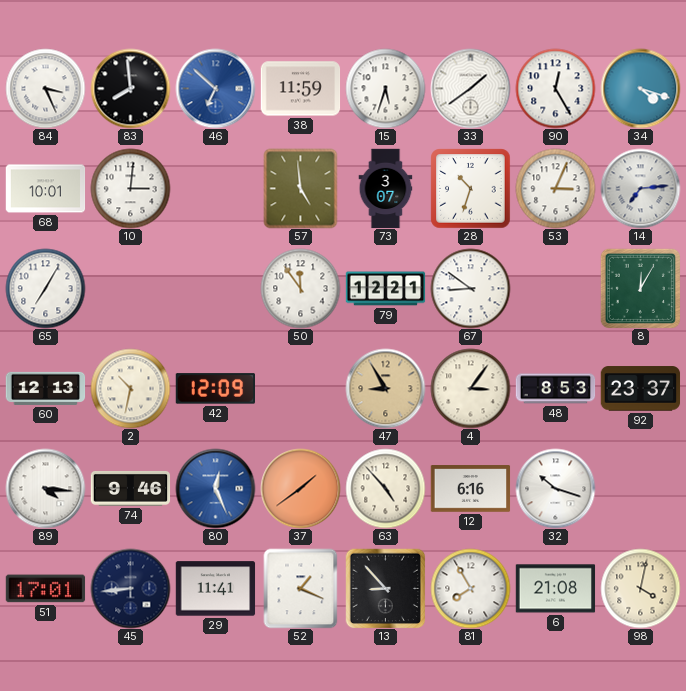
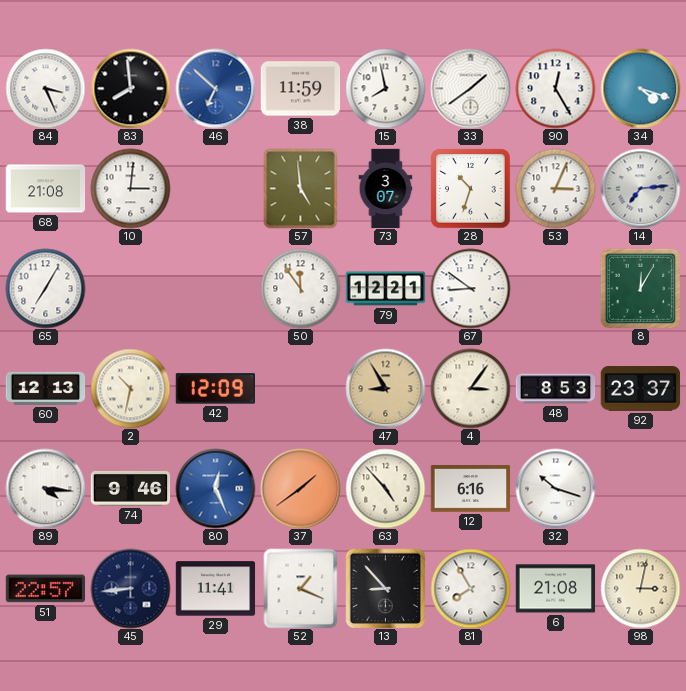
15: 5:33 -> 7:58
68: 10:01 -> 21:08
51: 17:01 -> 22:57
98: 4:02 -> 3:02
